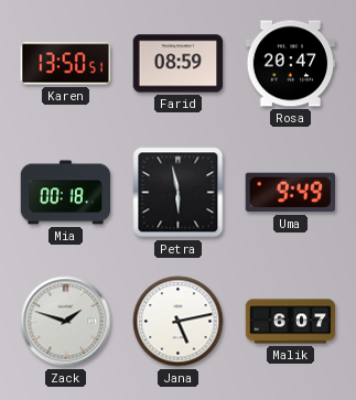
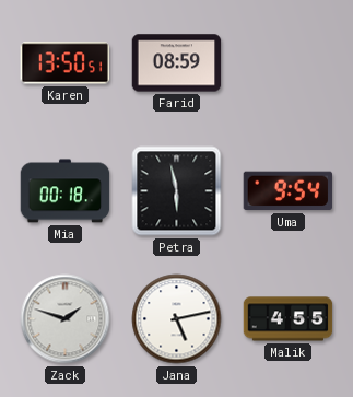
Rosa: 20:47 -> none
Uma: 9:49 -> 9:54
Malik: 6:07 -> 4:55
